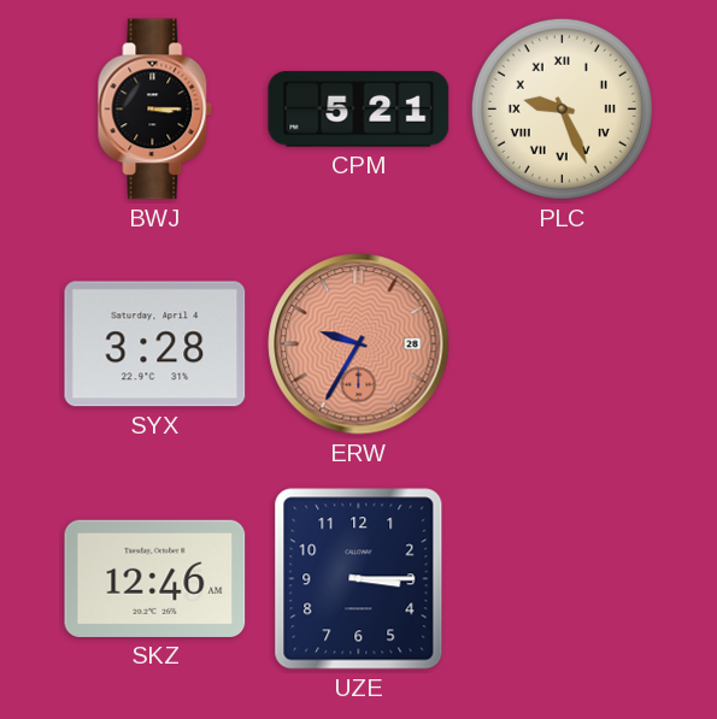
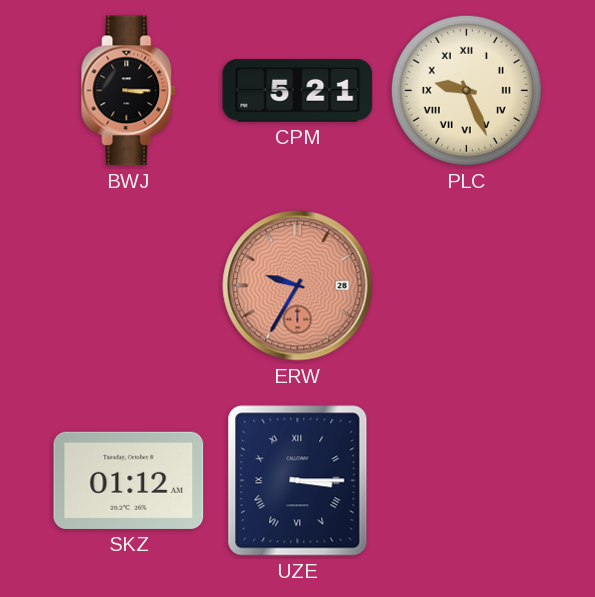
SYX: 3:28 -> none
SKZ: 12:46 -> 01:12
UZE numerals: Arabic -> Roman
